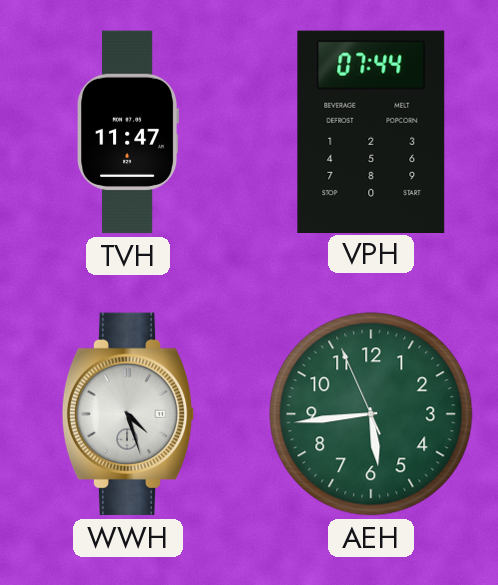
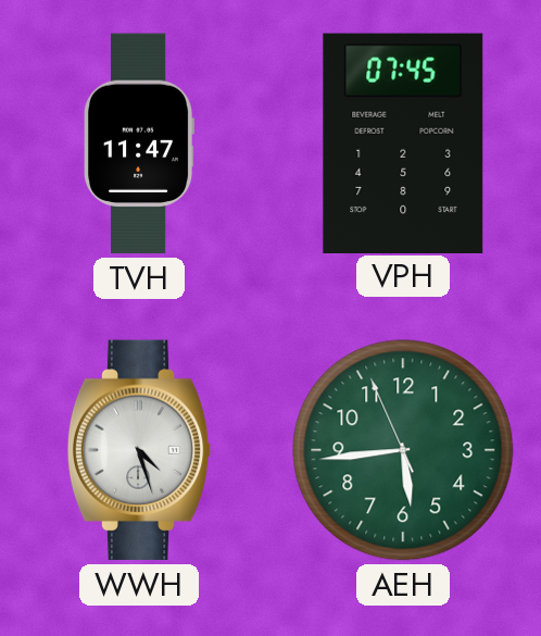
VPH: 07:44 -> 07:45
